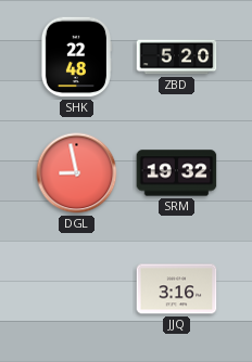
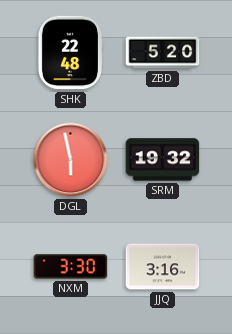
DGL: 8:58 -> 5:58
NXM: none -> 3:30
